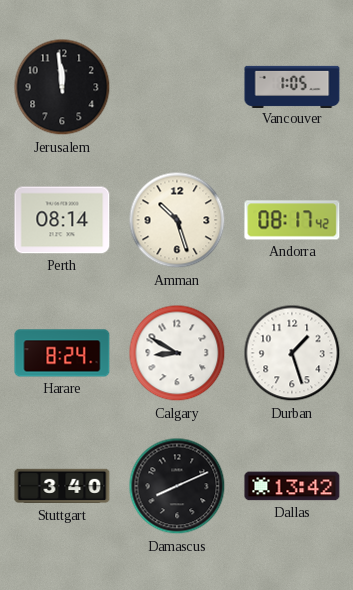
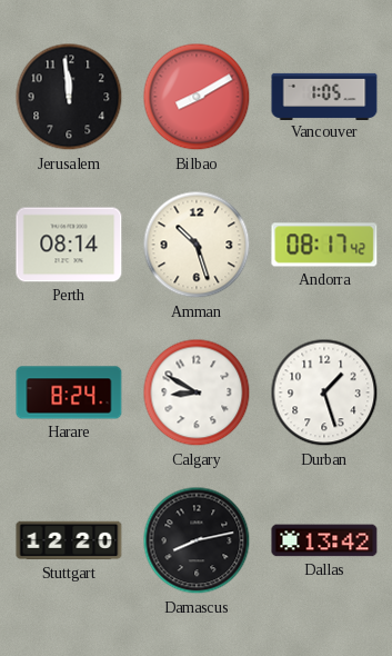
Bilbao: none -> 8:10
Stuttgart: 3:40 -> 12:20
Damascus: 8:11 -> 8:13
